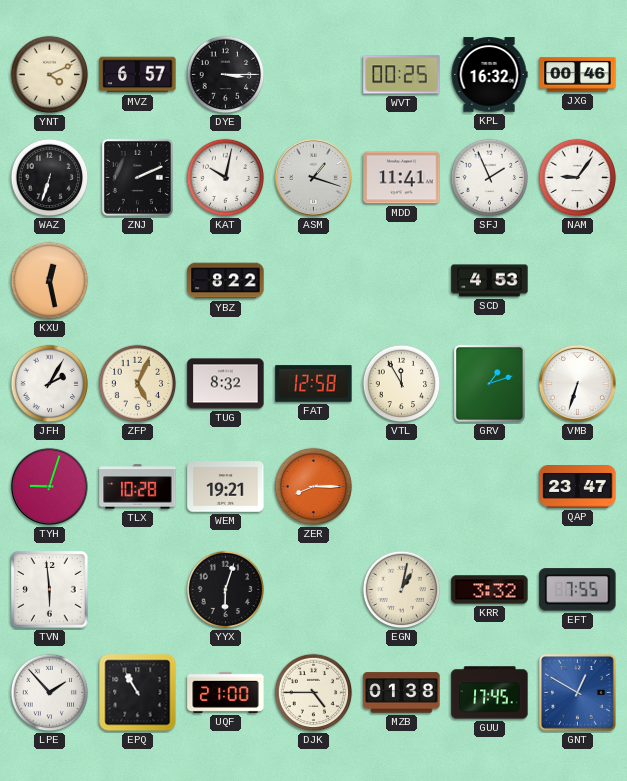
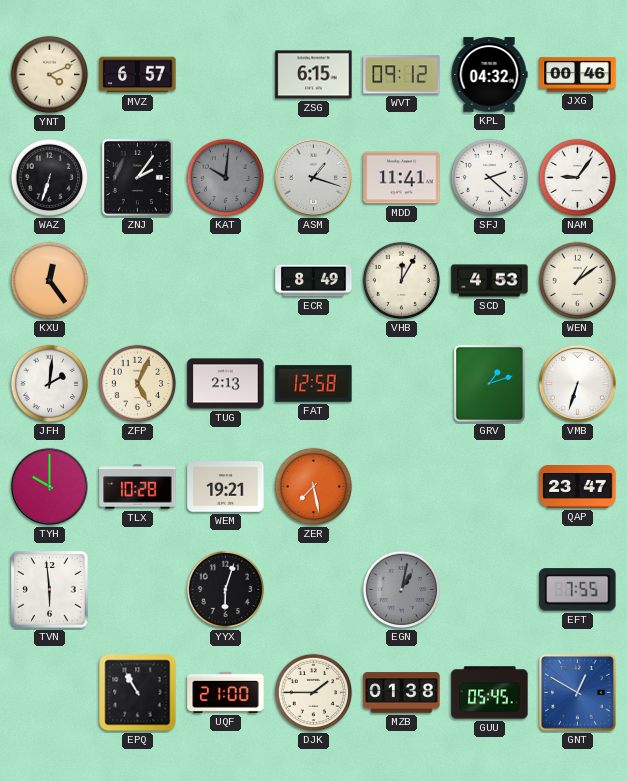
DYE: 3:15 -> none
ZSG: none -> 6:15
WVT: 00:25 -> 09:12
KPL: 16:32 -> 04:32
ZNJ: 2:11 -> 2:06
KAT: 10:02 -> 10:01
KAT dial: white -> grey
SFJ: 1:56 -> 2:22
KXU: 12:28 -> 12:24
YBZ: 8:22 -> none
ECR: none -> 8:49
VHB: none -> 12:05
WEN: none -> 1:09
JFH: 2:05 -> 2:01
TUG: 8:32 -> 2:13
VTL: 11:55 -> none
TYH: 9:03 -> 10:00
ZER: 8:15 -> 7:28
EGN dial: cream -> grey
KRR: 3:32 -> none
LPE: 1:53 -> none
DJK: 4:45 -> 1:45
GUU: 17:45 -> 05:45
